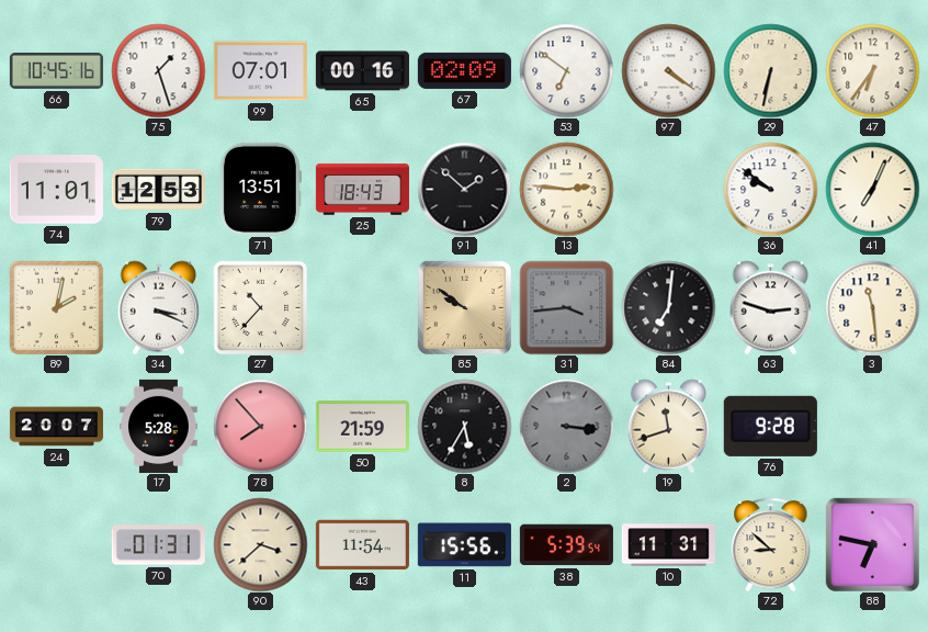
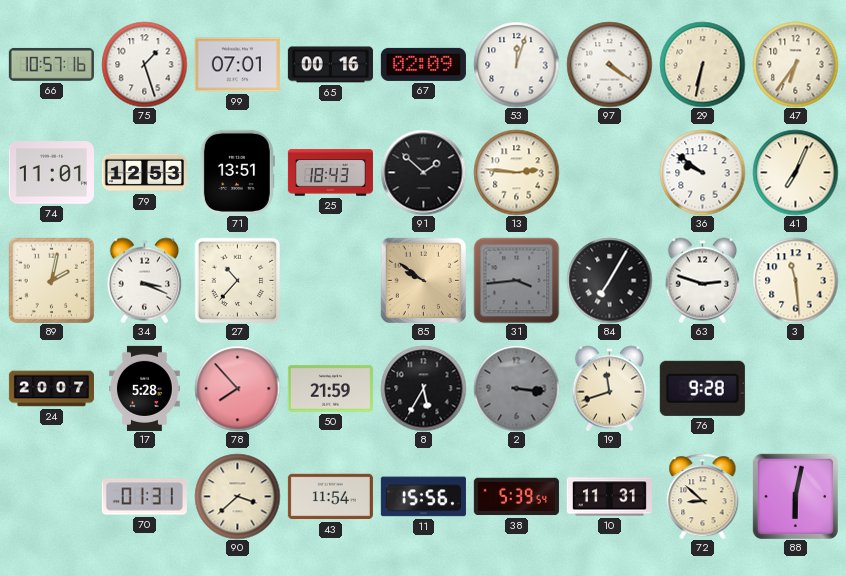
66: 10:45 -> 10:57
53: 6:51 -> 12:03
84: 7:01 -> 7:05
88: 6:47 -> 6:02
